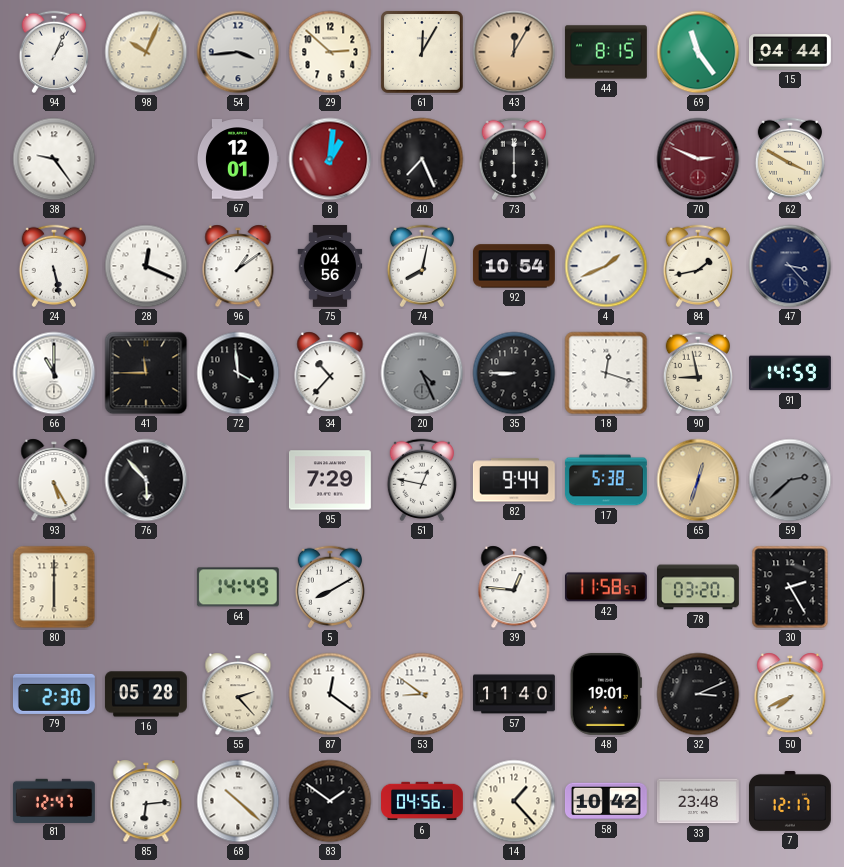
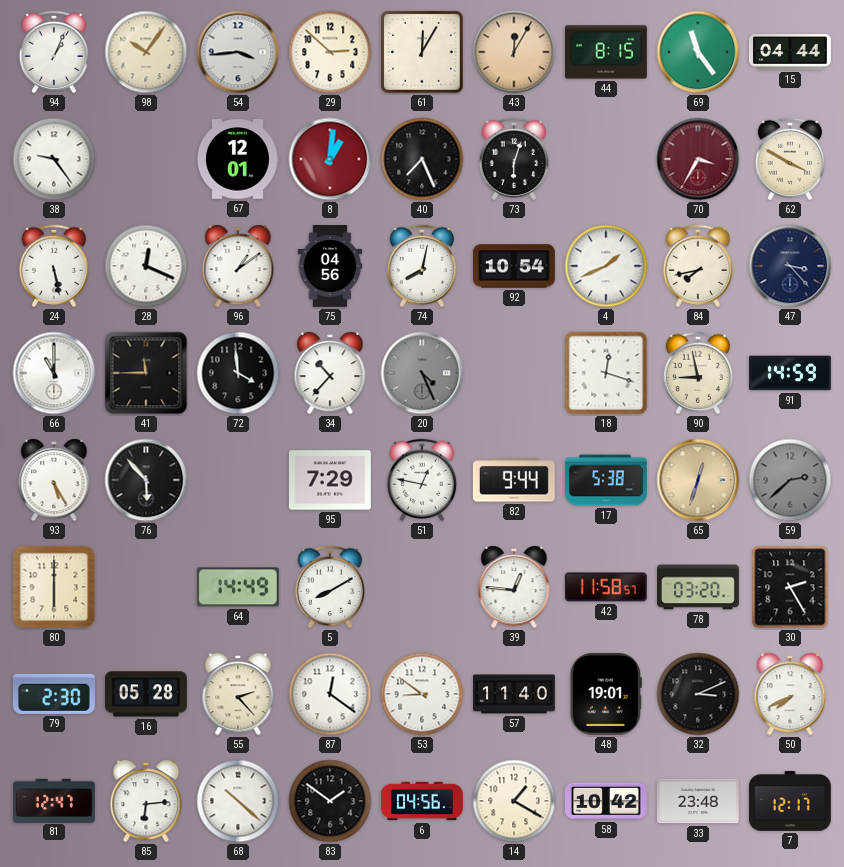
98: 10:04 -> 10:06
73: 6:00 -> 6:03
70: 2:49 -> 3:35
84: 1:43 -> 7:43
35: 8:45 -> none
14: 1:23 -> 1:20
